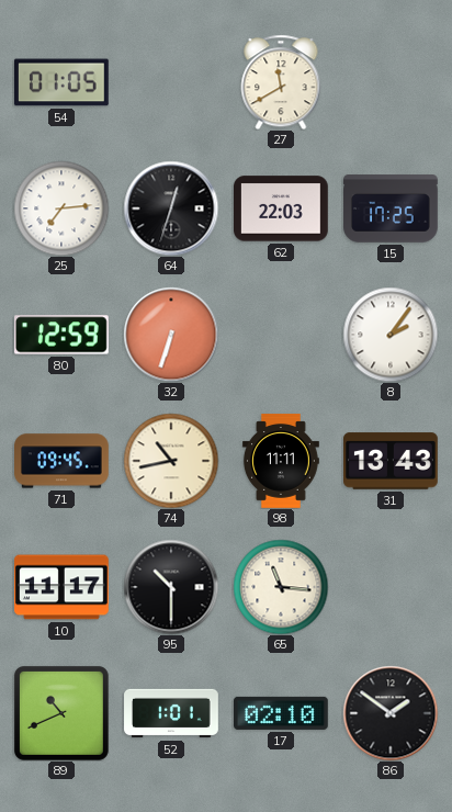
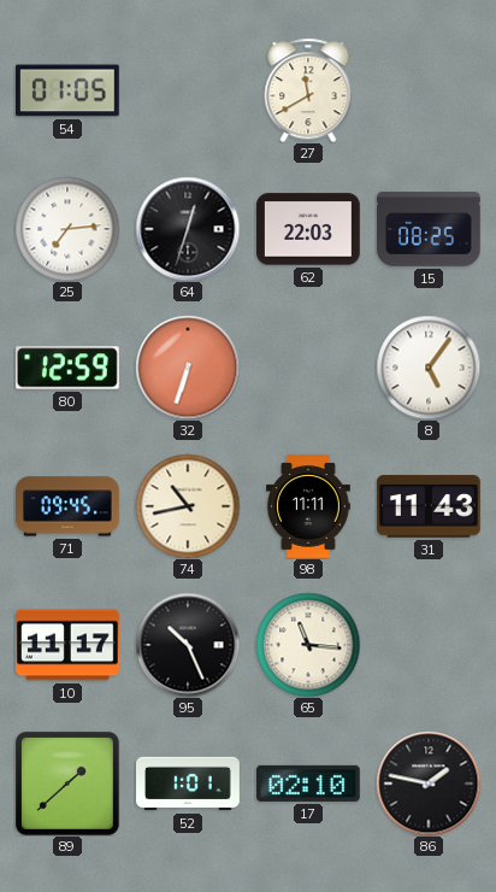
15: 17:25 -> 08:25
8: 2:06 -> 5:06
31: 13:43 -> 11:43
95: 10:30 -> 10:26
89: 10:41 -> 1:38
86: 1:51 -> 1:47
